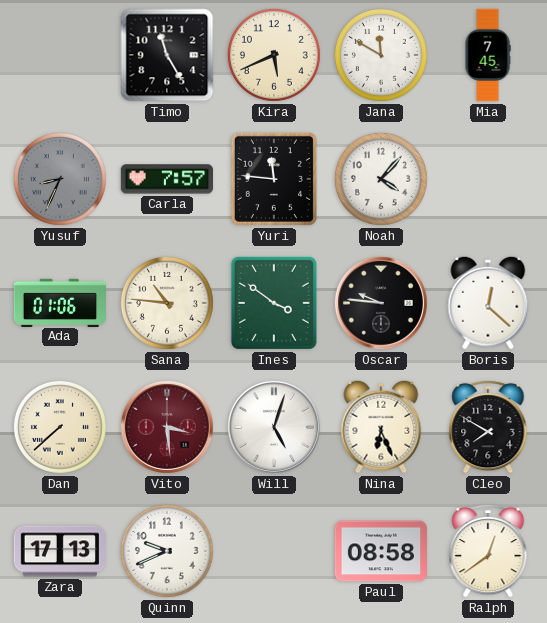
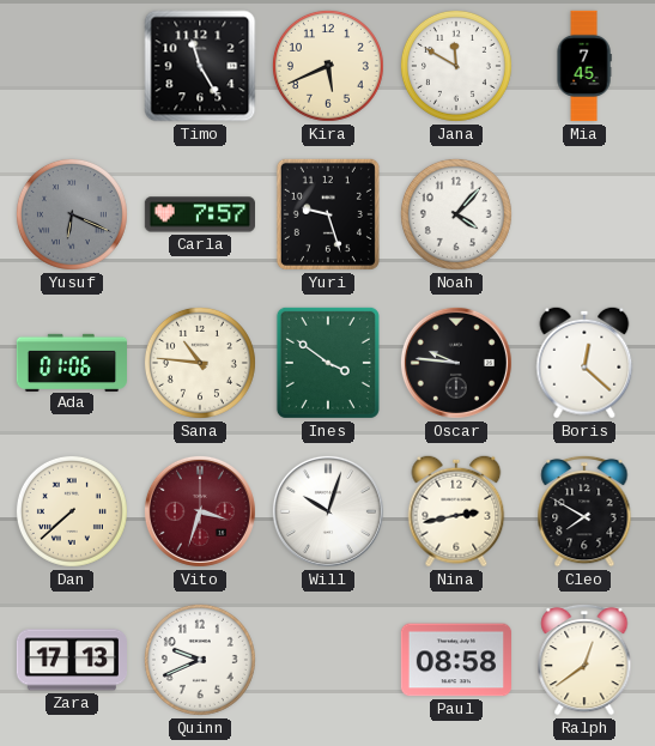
Yusuf: 8:34 -> 6:19
Yuri: 11:46 -> 9:27
Vito: 3:29 -> 3:33
Will: 5:03 -> 10:03
Nina: 6:26 -> 2:43
